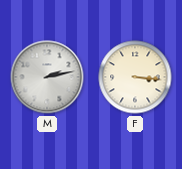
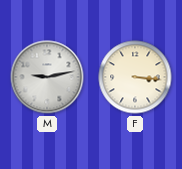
M: 2:13 -> 9:13
